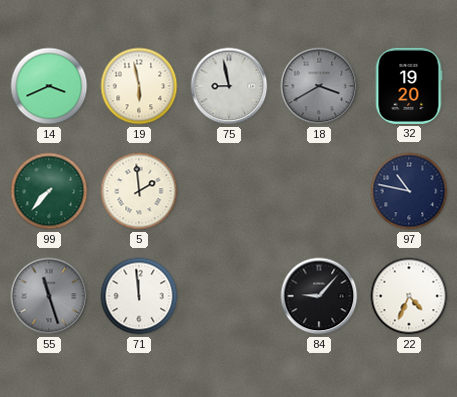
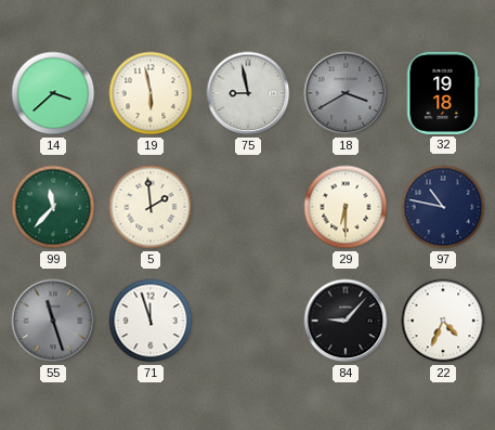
14: 3:41 -> 3:38
32: 19:20 -> 19:18
99: 7:37 -> 11:37
29: none -> 6:30
71: 11:59 -> 11:57
